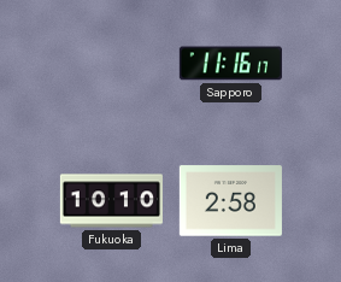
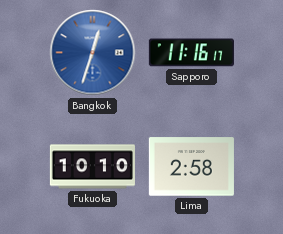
Bangkok: none -> 12:33
